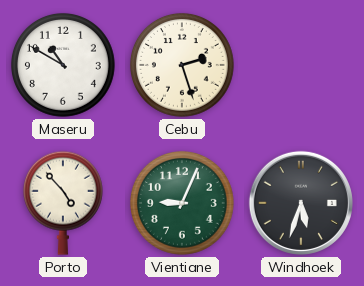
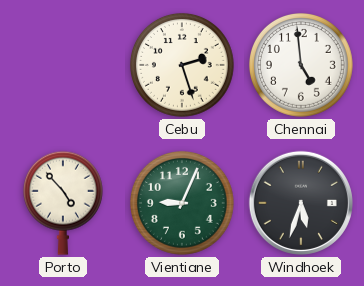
Maseru: 10:50 -> none
Chennai: none -> 4:59
